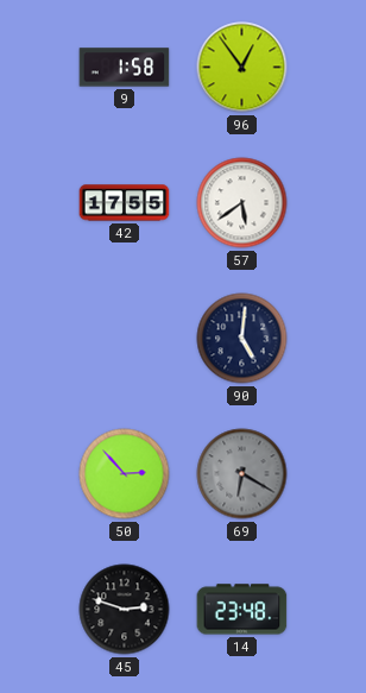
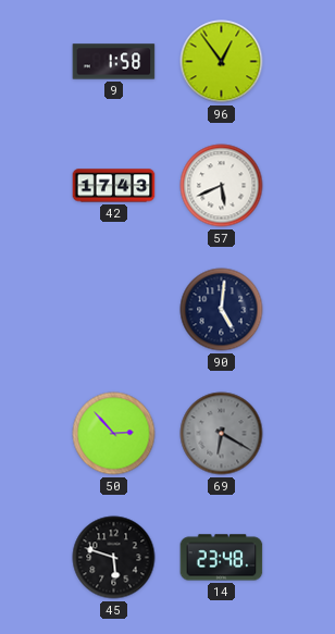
42: 17:55 -> 17:43
57: 5:39 -> 5:41
45: 2:48 -> 5:48
